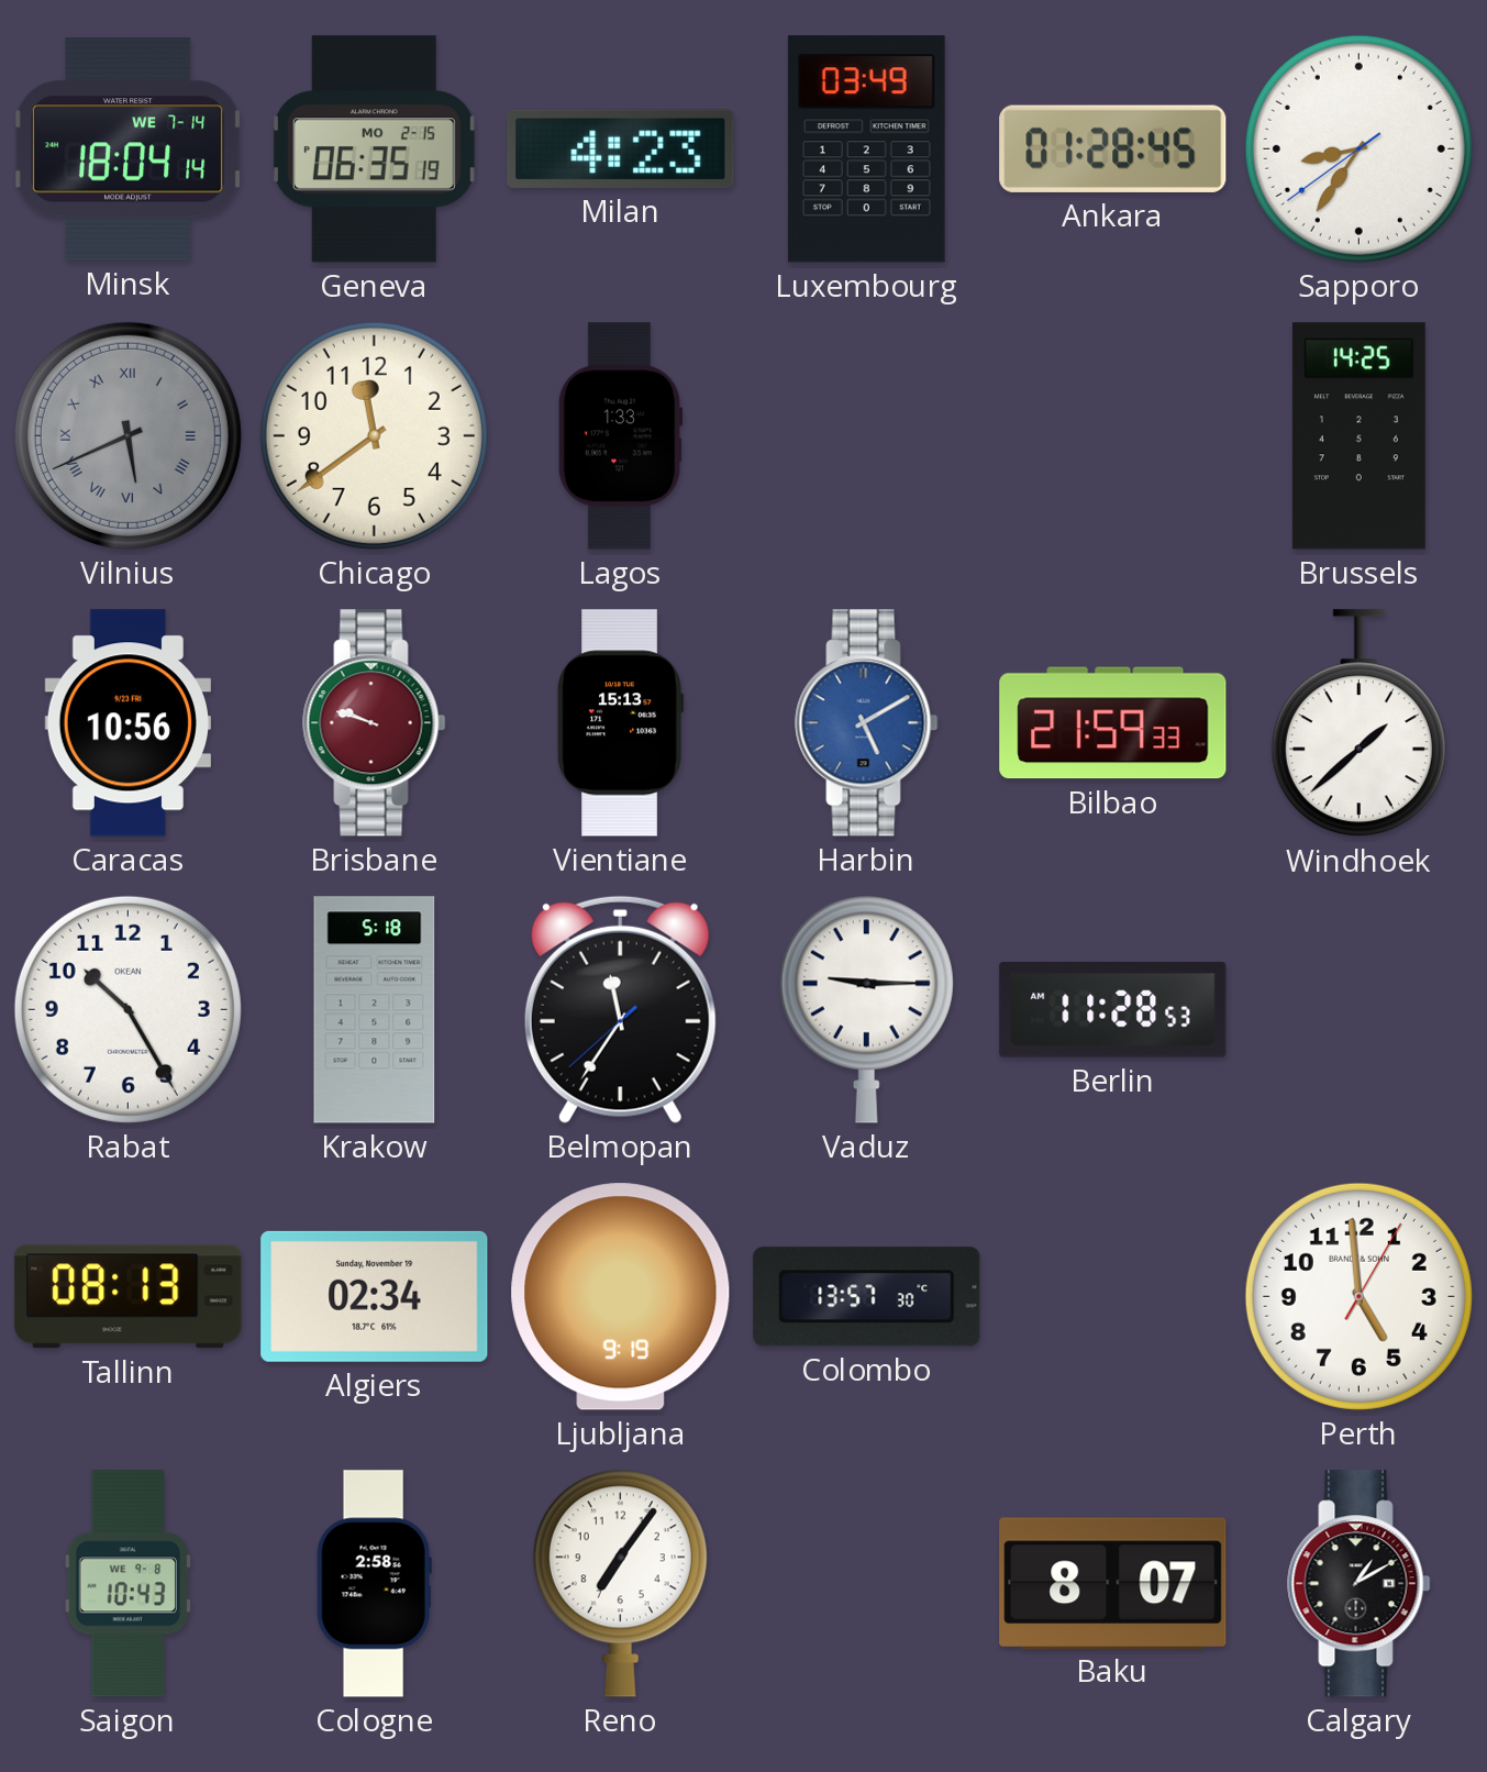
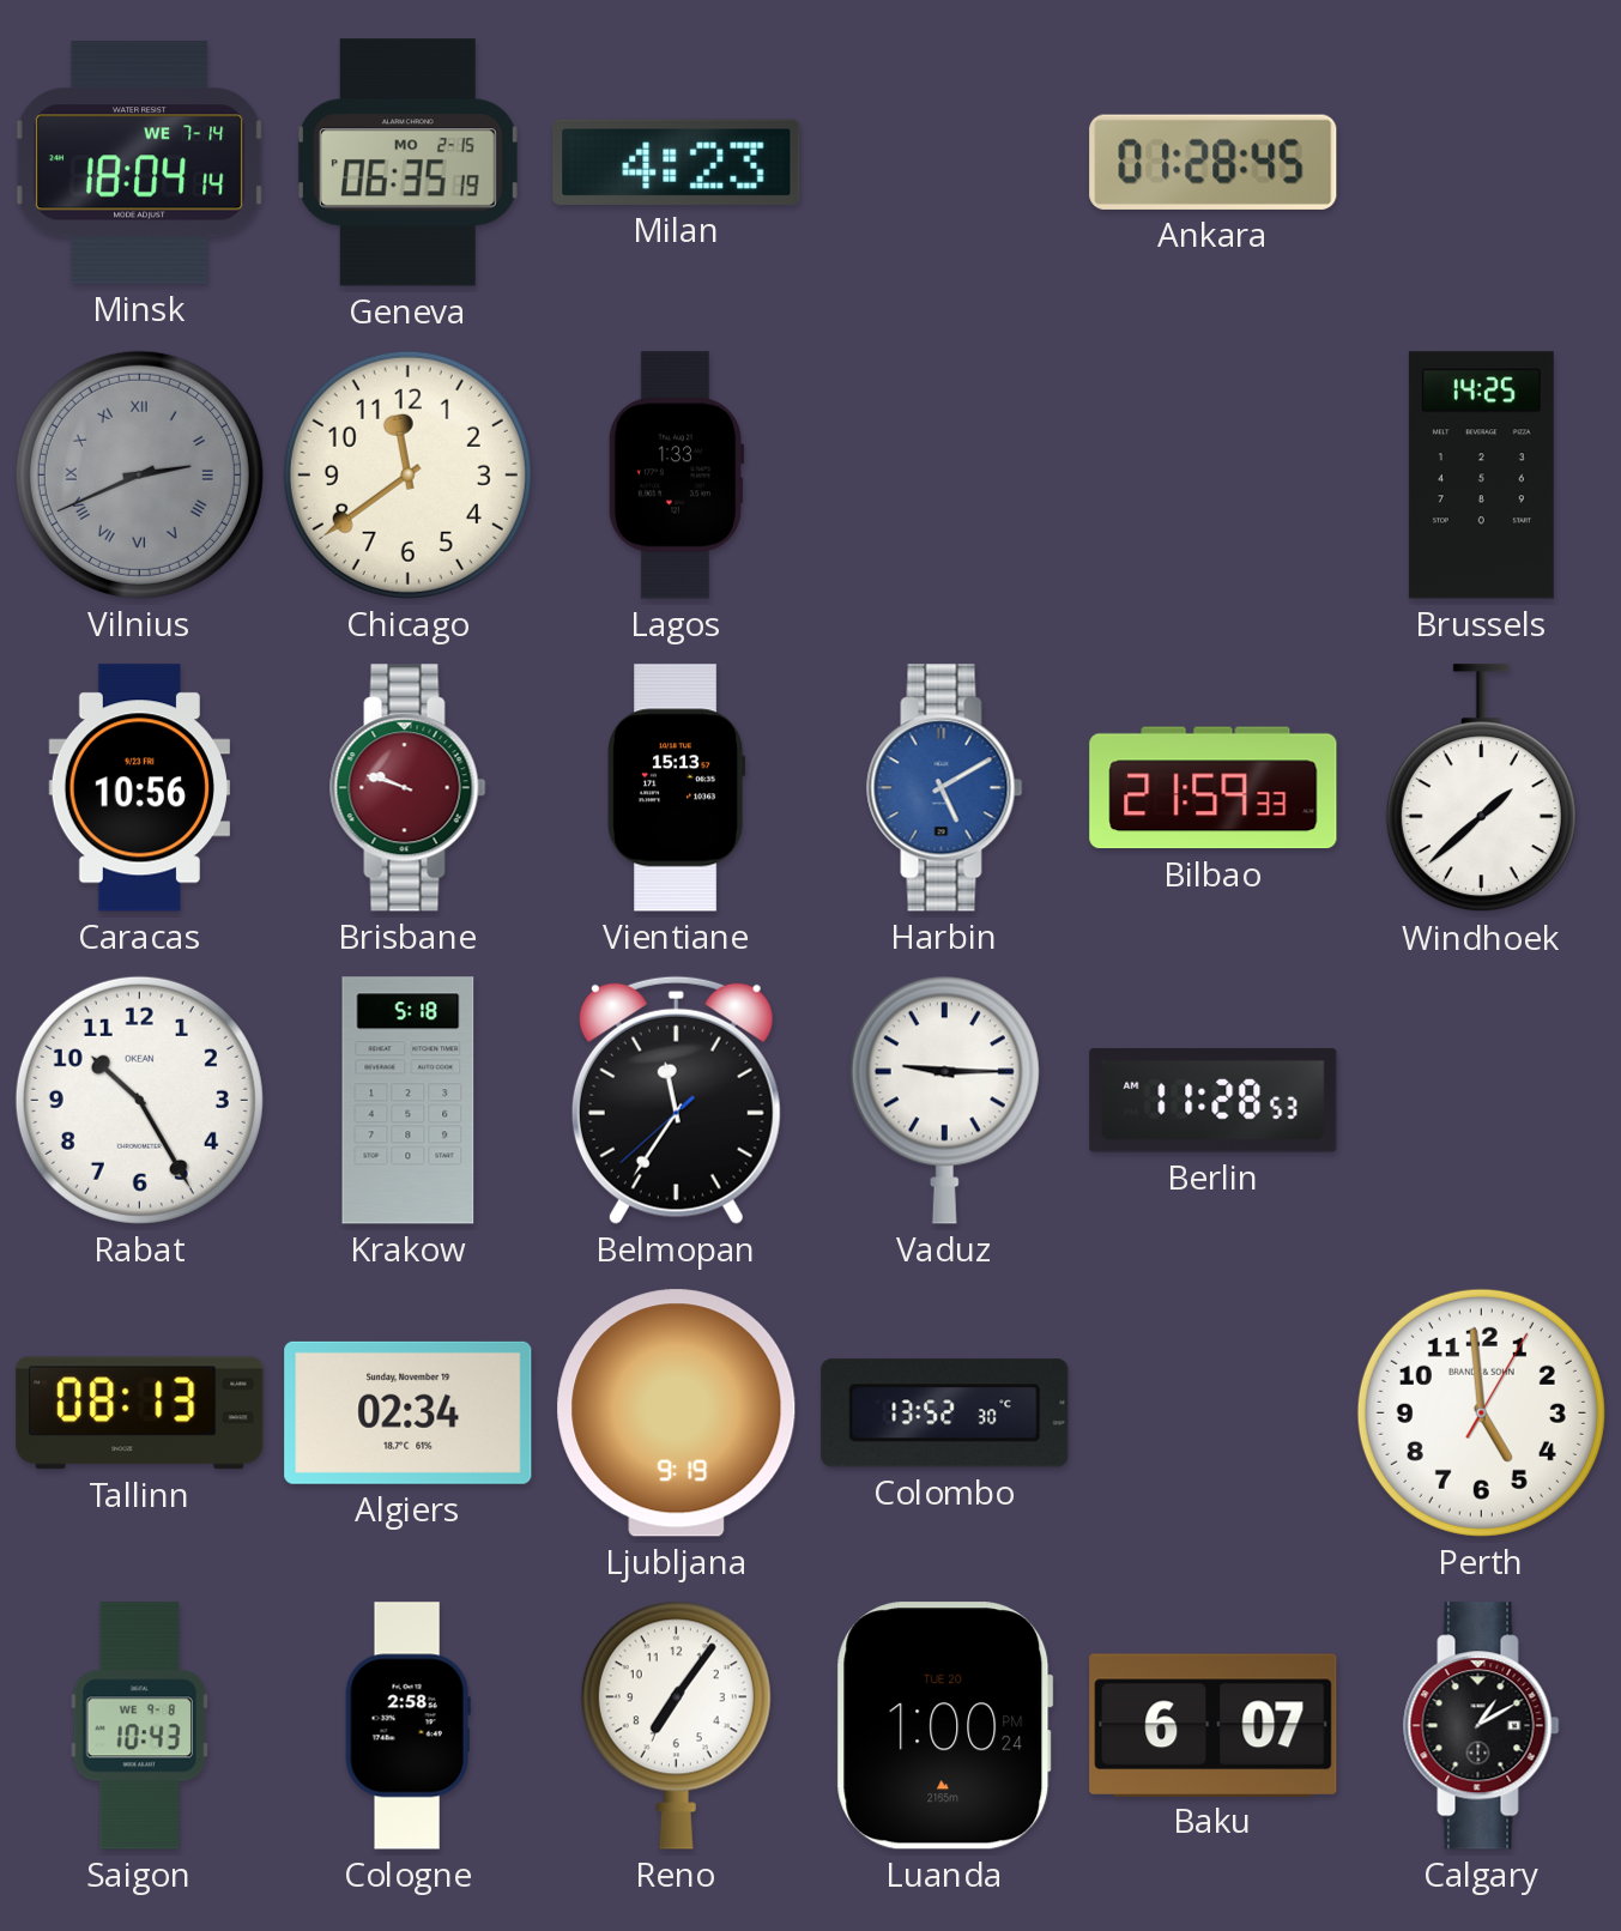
Luxembourg: 03:49 -> none
Sapporo: 8:35 -> none
Vilnius: 5:41 -> 2:41
Colombo: 13:57 -> 13:52
Luanda: none -> 1:00
Baku: 8:07 -> 6:07
